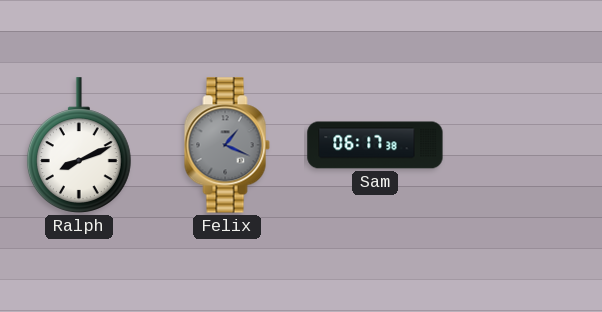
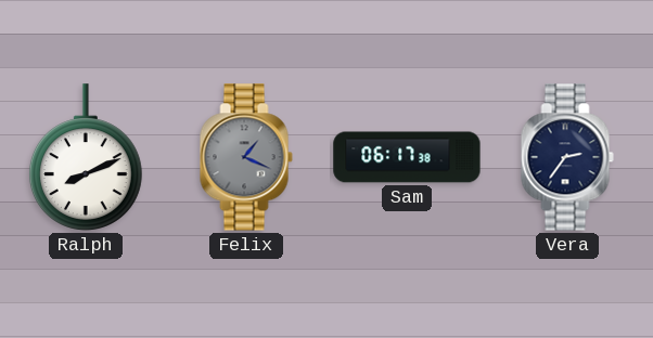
Vera: none -> 2:36
